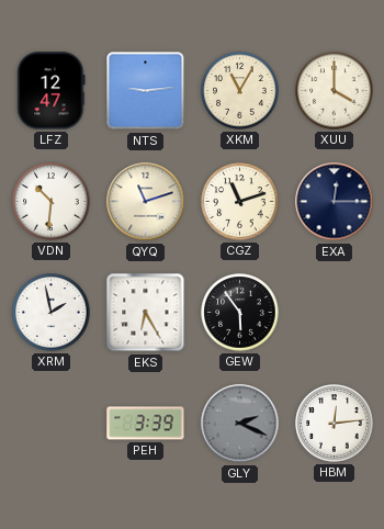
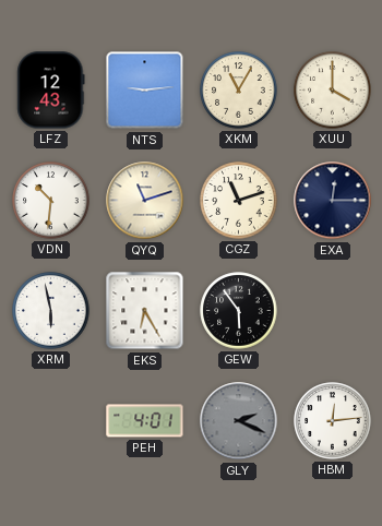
LFZ: 12:47 -> 12:43
XRM: 1:58 -> 5:58
PEH: 3:39 -> 4:01
